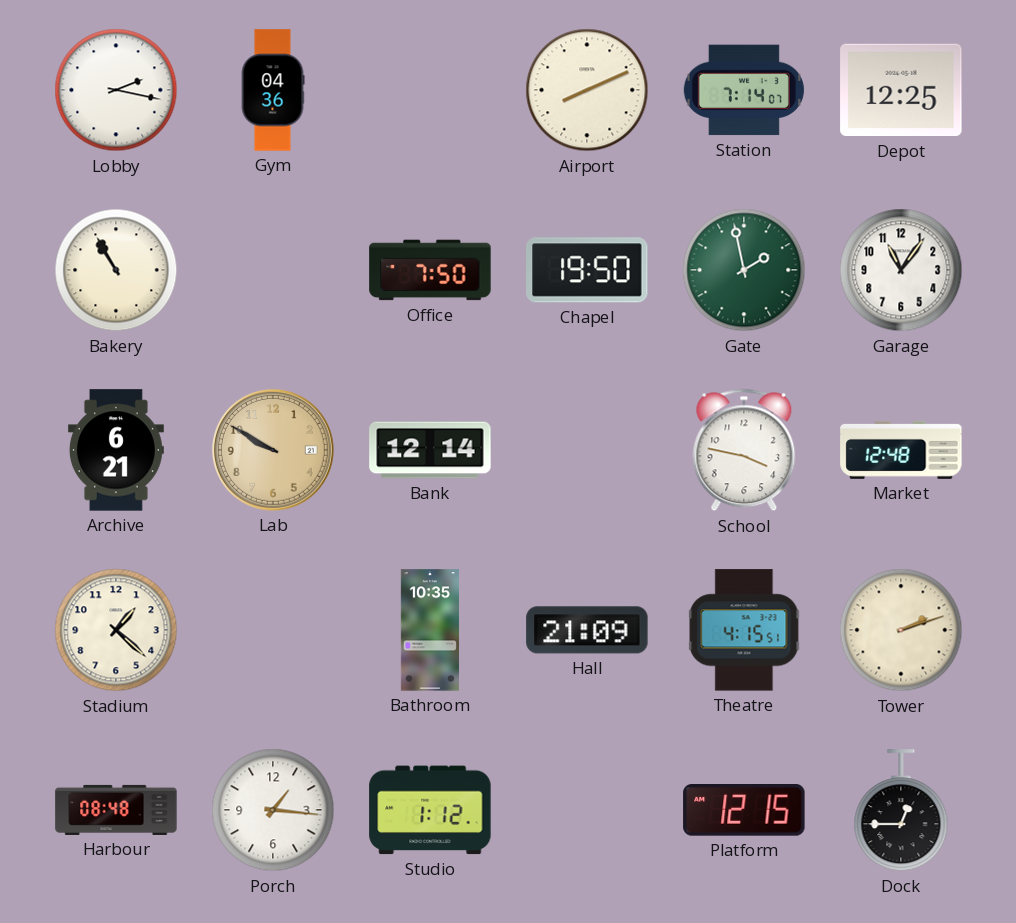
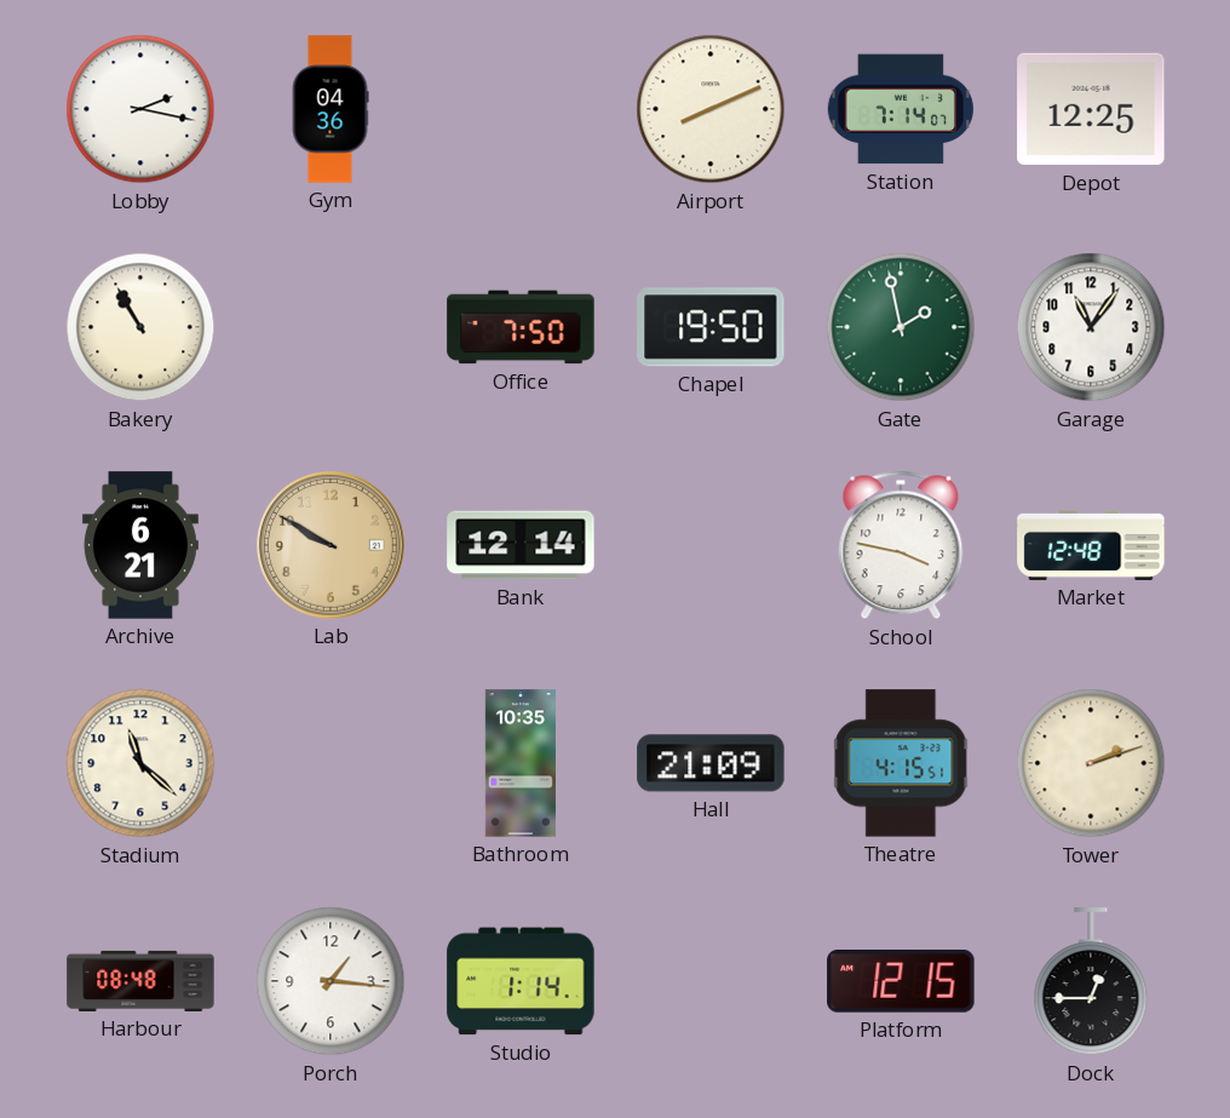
Stadium: 1:22 -> 11:22
Studio: 1:12 -> 1:14
